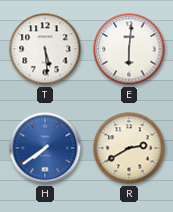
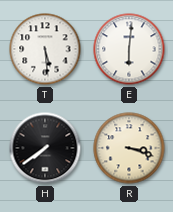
H dial: blue -> black
R: 2:40 -> 3:18
